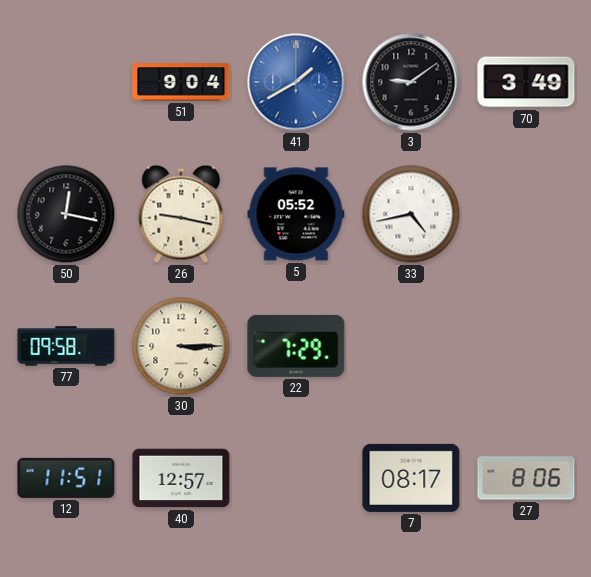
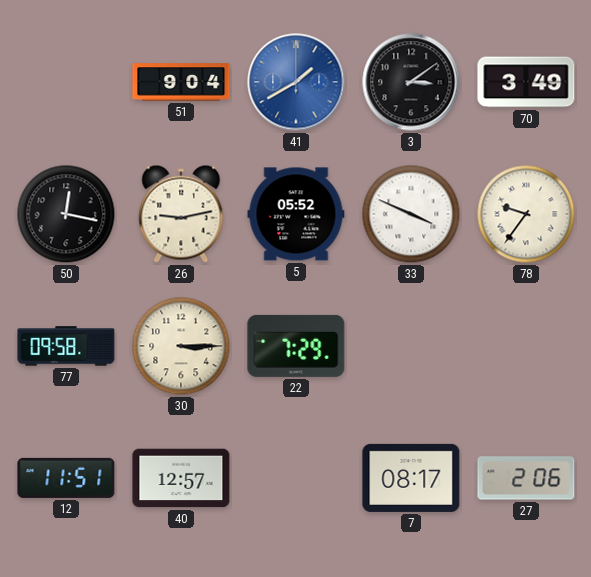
3: 9:09 -> 3:09
26: 9:17 -> 9:13
33: 4:43 -> 3:49
78: none -> 9:36
27: 8:06 -> 2:06
